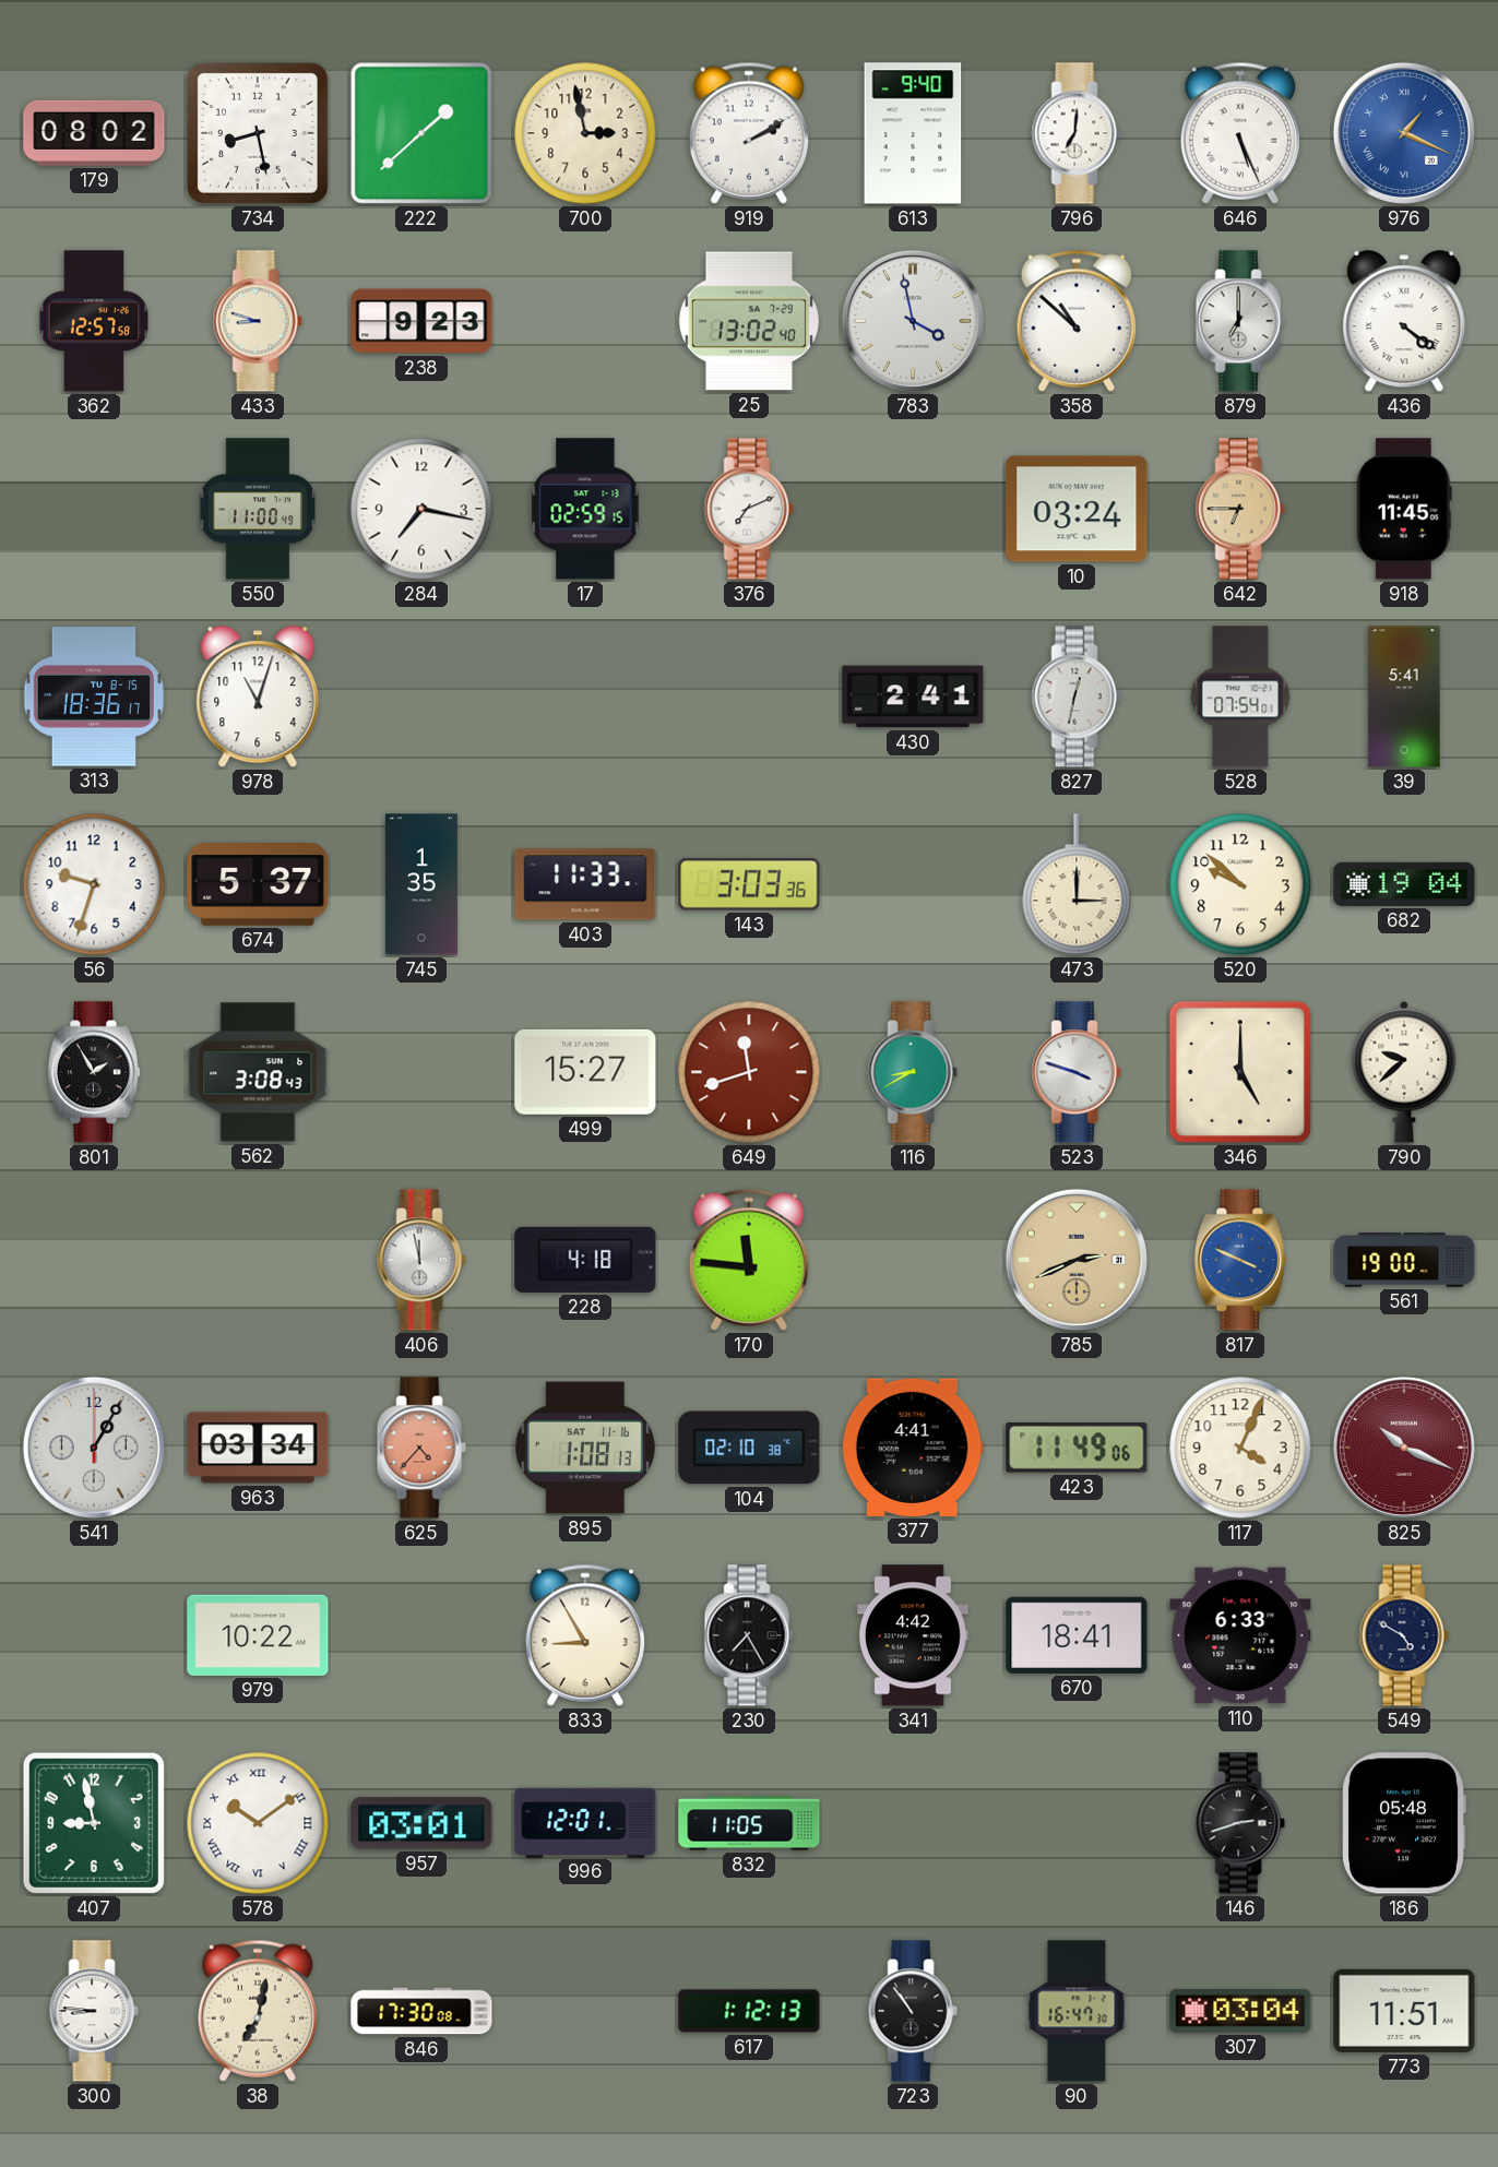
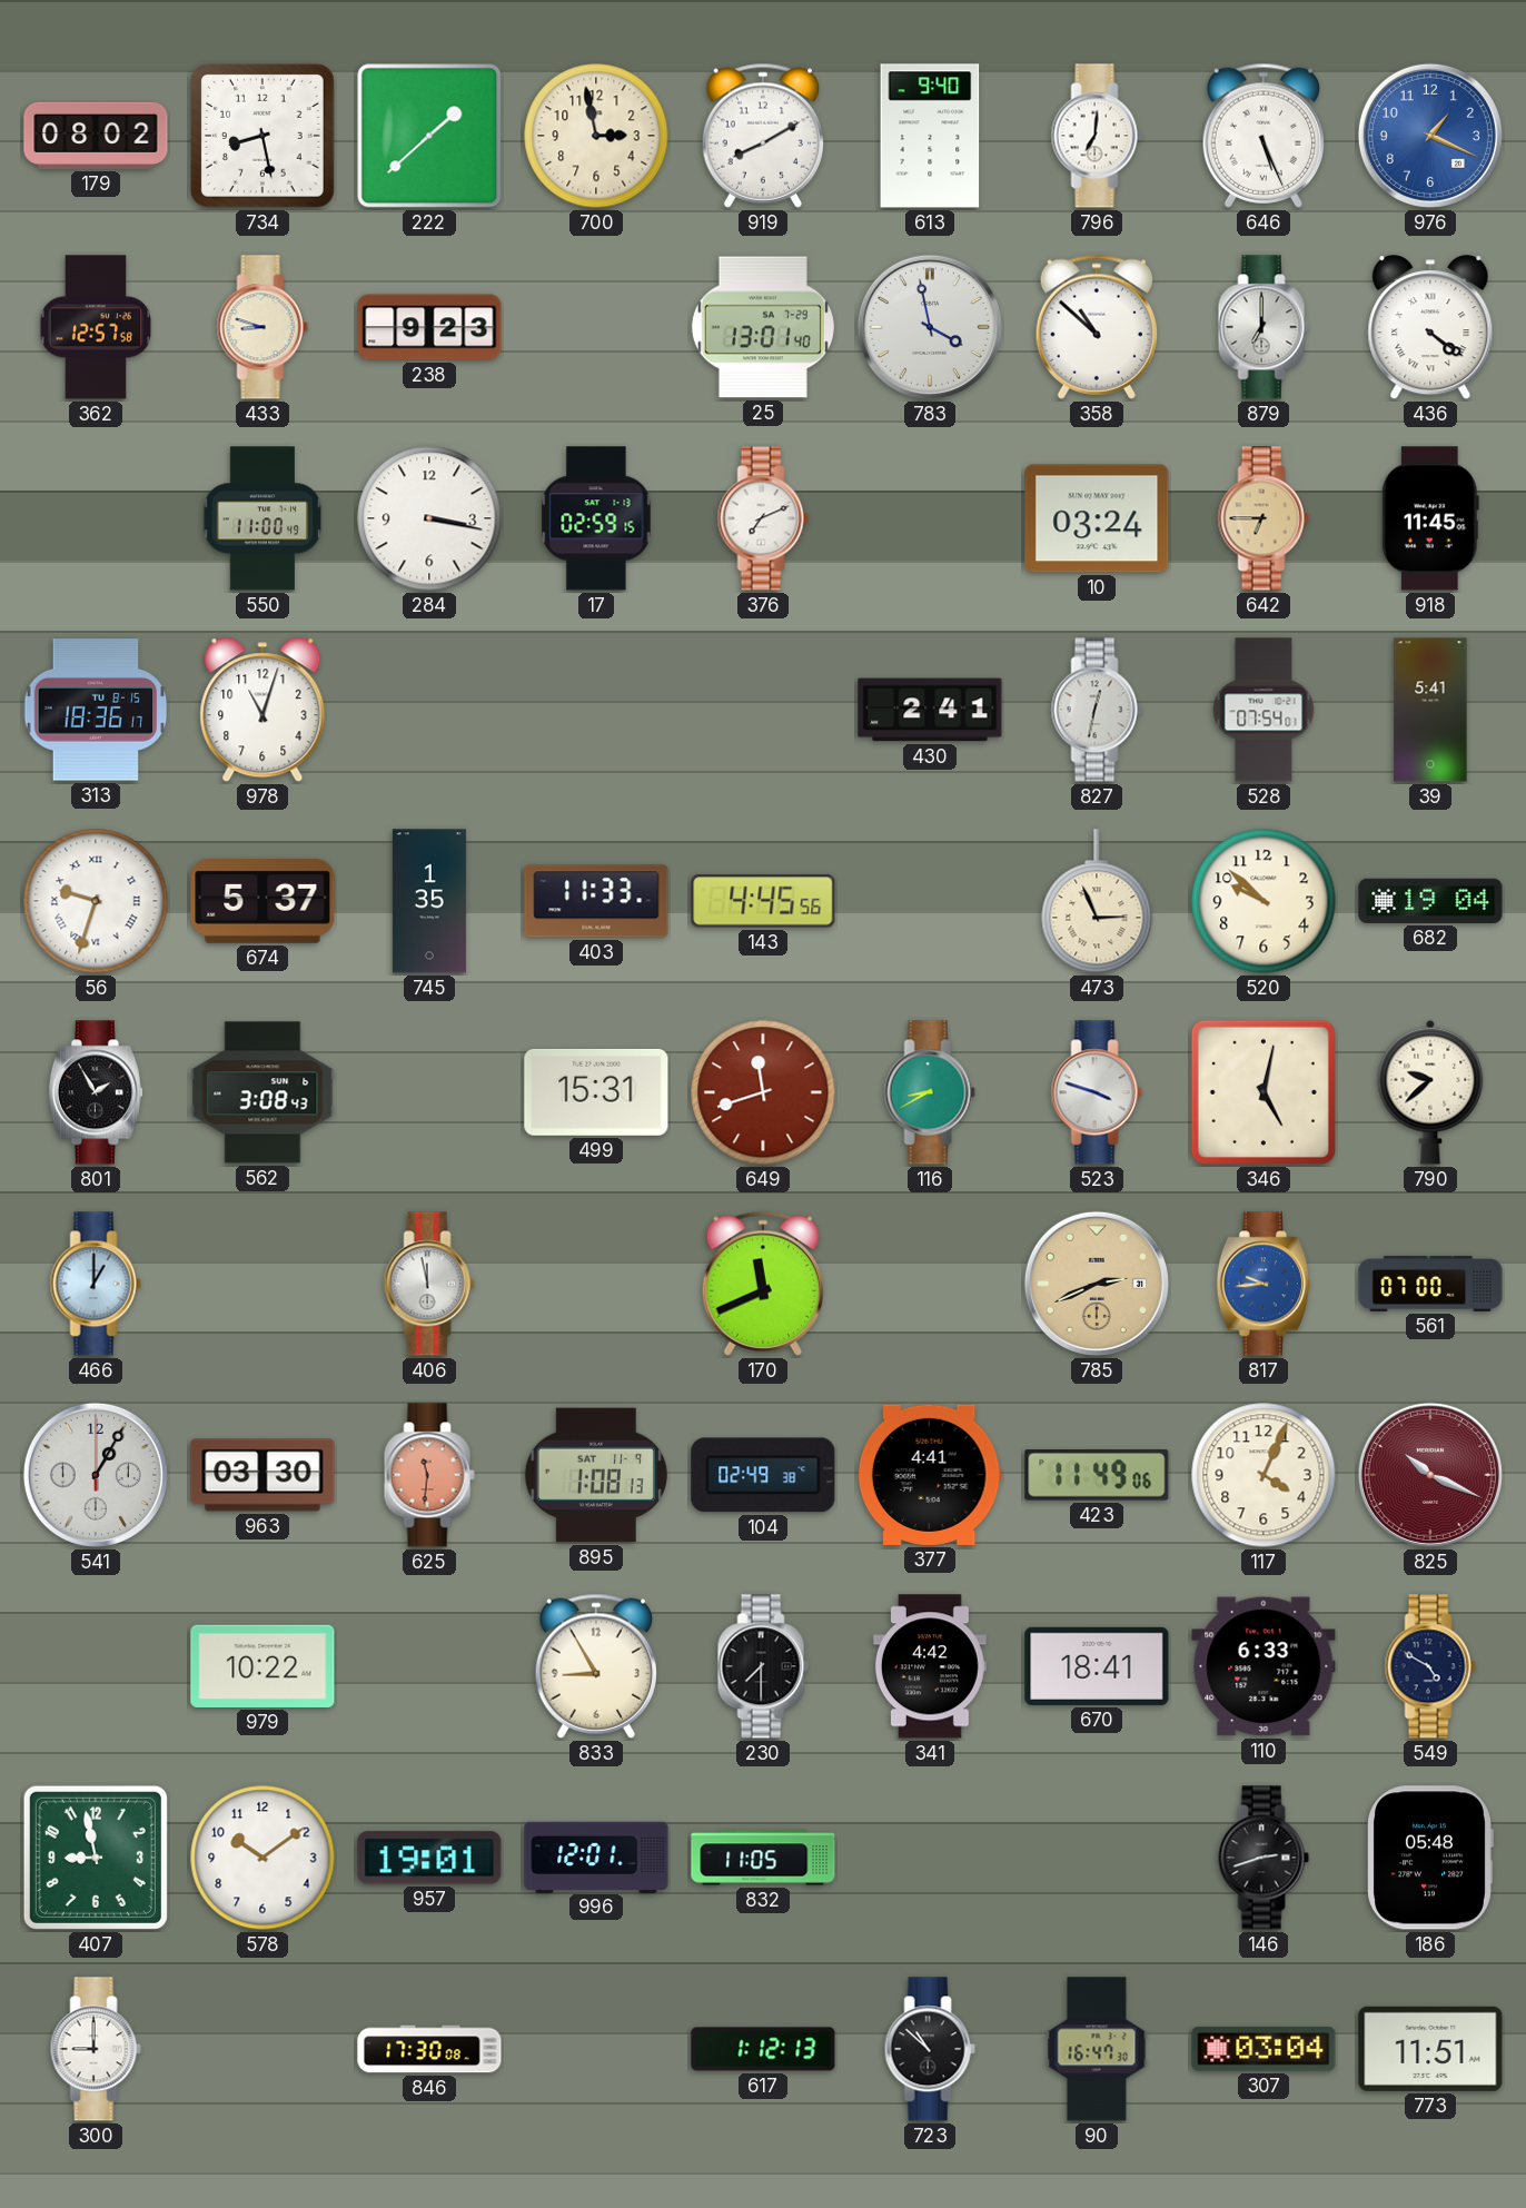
919: 2:10 -> 8:10
976 numerals: Roman -> Arabic
25: 13:02 -> 13:01
284: 7:17 -> 3:17
56 numerals: Arabic -> Roman
143: 3:03 -> 4:45
473: 3:00 -> 2:56
499: 15:27 -> 15:31
346: 5:00 -> 5:02
466: none -> 1:00
228: 4:18 -> none
170: 11:46 -> 11:41
817: 3:49 -> 9:44
561: 19:00 -> 07:00
963: 03:34 -> 03:30
625: 4:37 -> 11:31
895 date: SAT 11-16 -> SAT 11-9
104: 02:10 -> 02:49
230: 7:25 -> 7:30
578 numerals: Roman -> Arabic
957: 03:01 -> 19:01
300: 8:46 -> 9:00
38: 7:02 -> none
723: 10:54 -> 10:52
